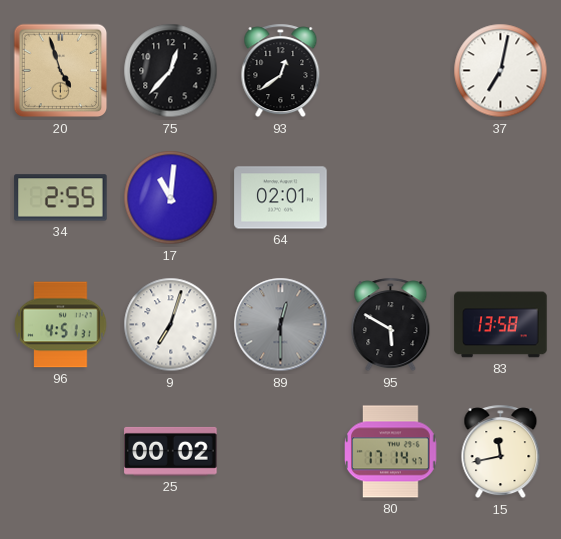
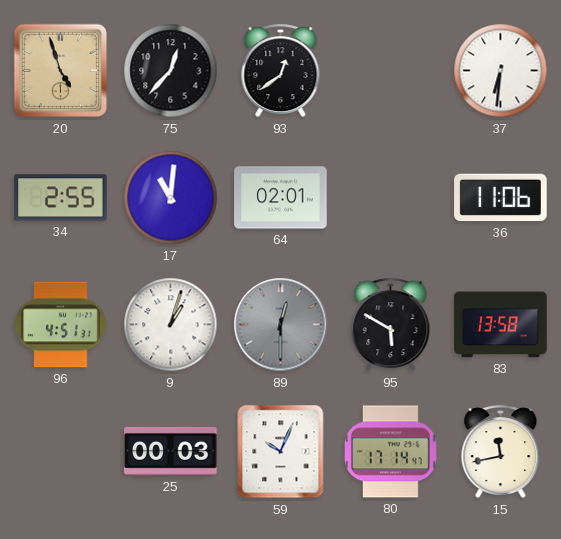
37: 7:02 -> 6:31
36: none -> 11:06
9: 7:03 -> 1:03
25: 00:02 -> 00:03
59: none -> 10:04
